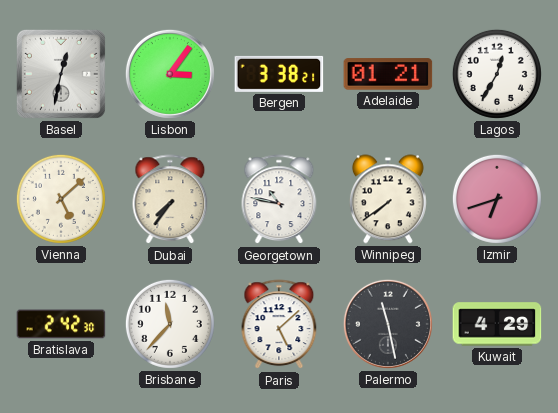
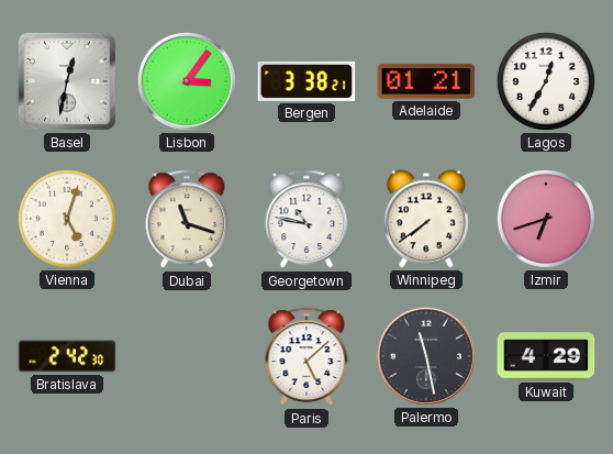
Vienna: 5:08 -> 5:03
Dubai: 7:36 -> 11:18
Brisbane: 11:37 -> none
